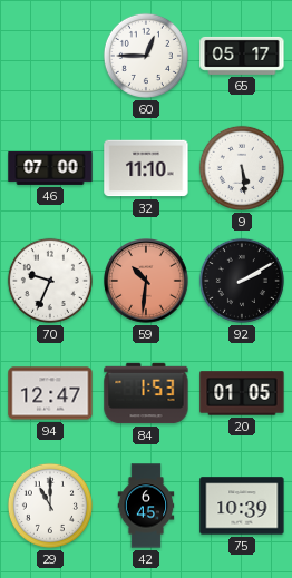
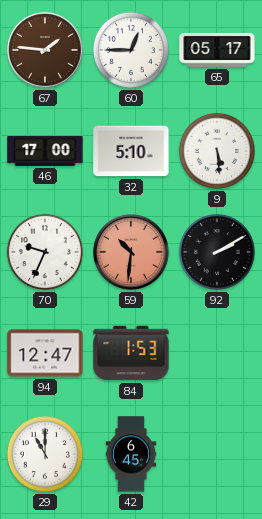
67: none -> 1:46
46: 07:00 -> 17:00
32: 11:10 -> 5:10
20: 01:05 -> none
75: 10:39 -> none
